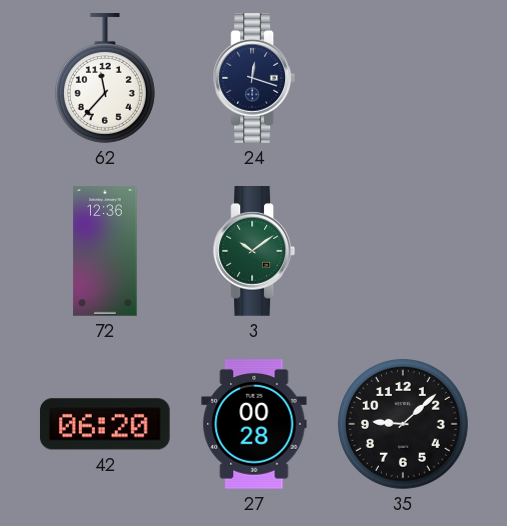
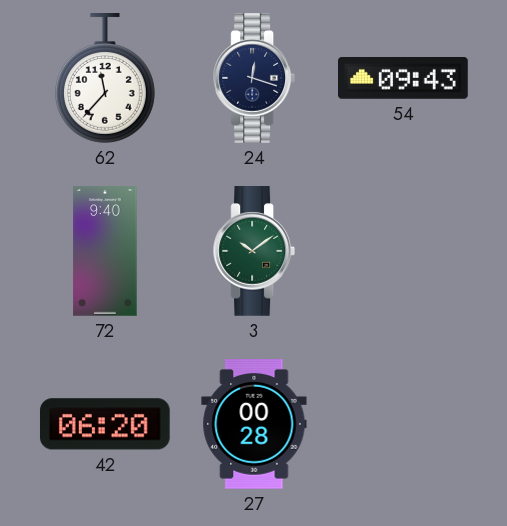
54: none -> 09:43
72: 12:36 -> 9:40
35: 9:08 -> none
